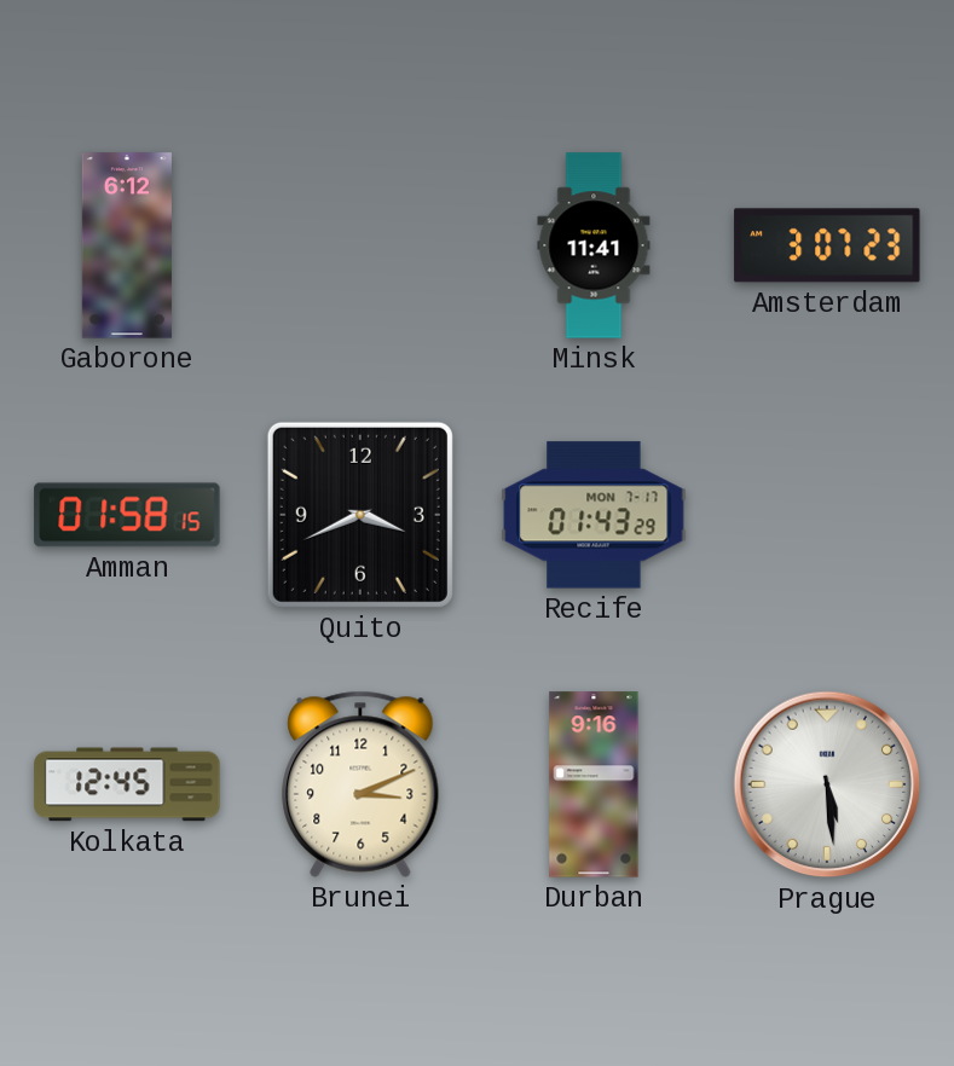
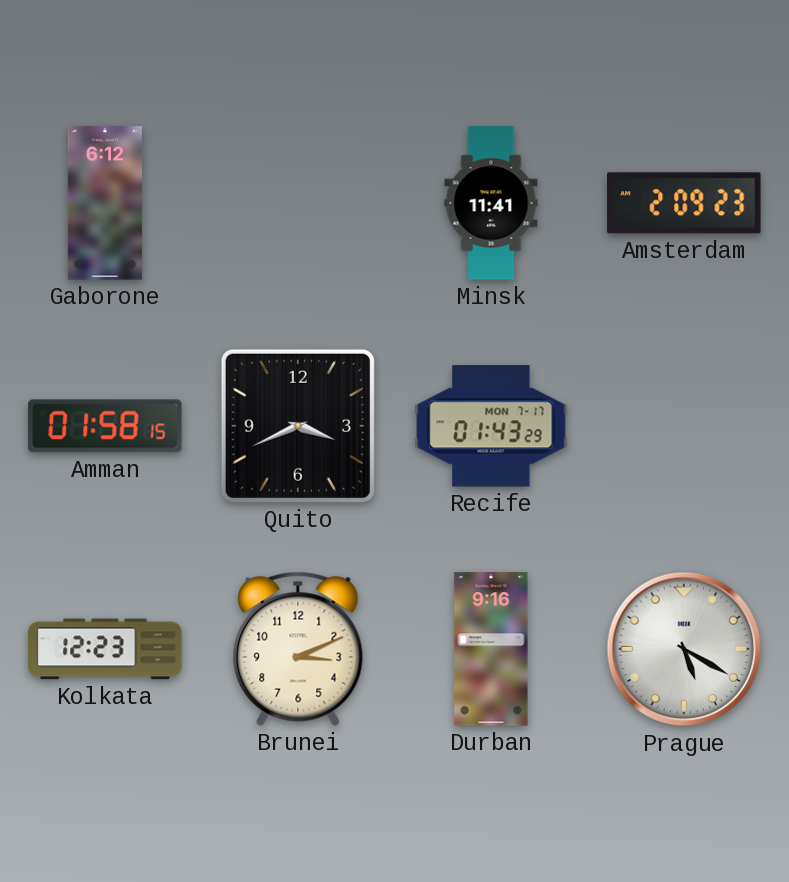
Amsterdam: 3:07 -> 2:09
Kolkata: 12:45 -> 12:23
Prague: 5:29 -> 5:20
